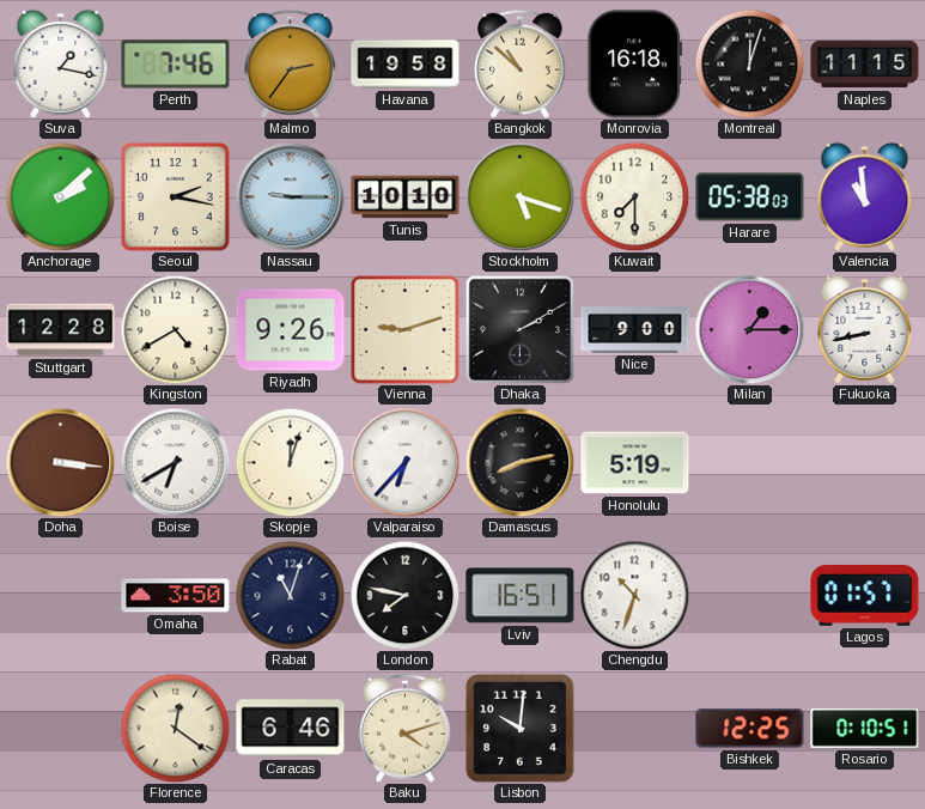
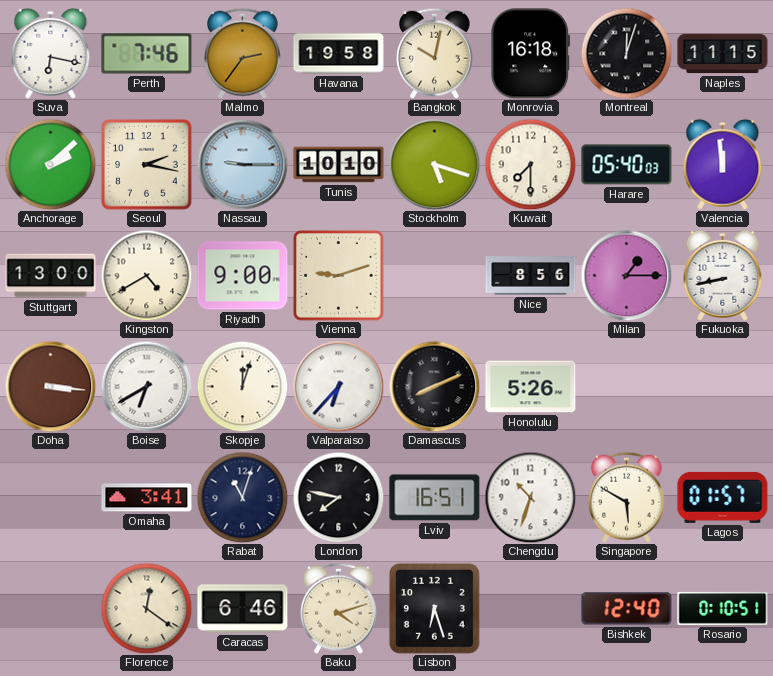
Suva: 1:17 -> 6:17
Bangkok: 10:52 -> 10:02
Harare: 05:38 -> 05:40
Valencia: 10:59 -> 11:59
Stuttgart: 12:28 -> 13:00
Riyadh: 9:26 -> 9:00
Dhaka: 2:10 -> none
Nice: 9:00 -> 8:56
Damascus: 8:13 -> 8:11
Honolulu: 5:19 -> 5:26
Omaha: 3:50 -> 3:41
Singapore: none -> 5:50
Lisbon: 10:01 -> 6:27
Bishkek: 12:25 -> 12:40
